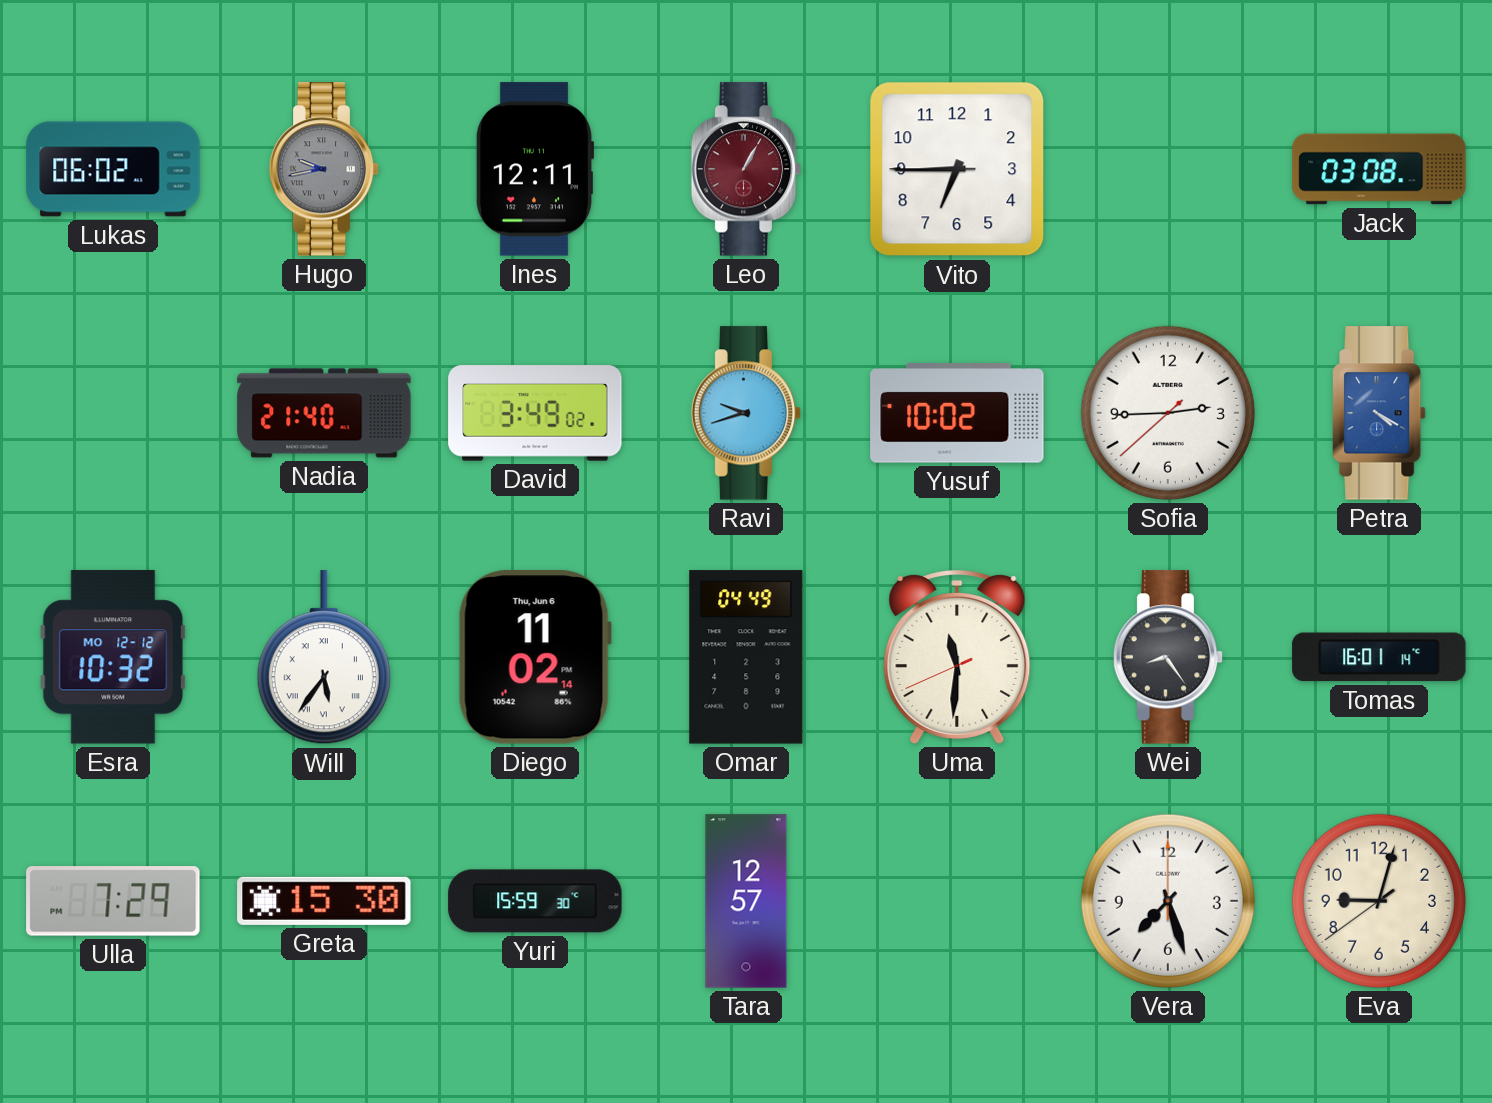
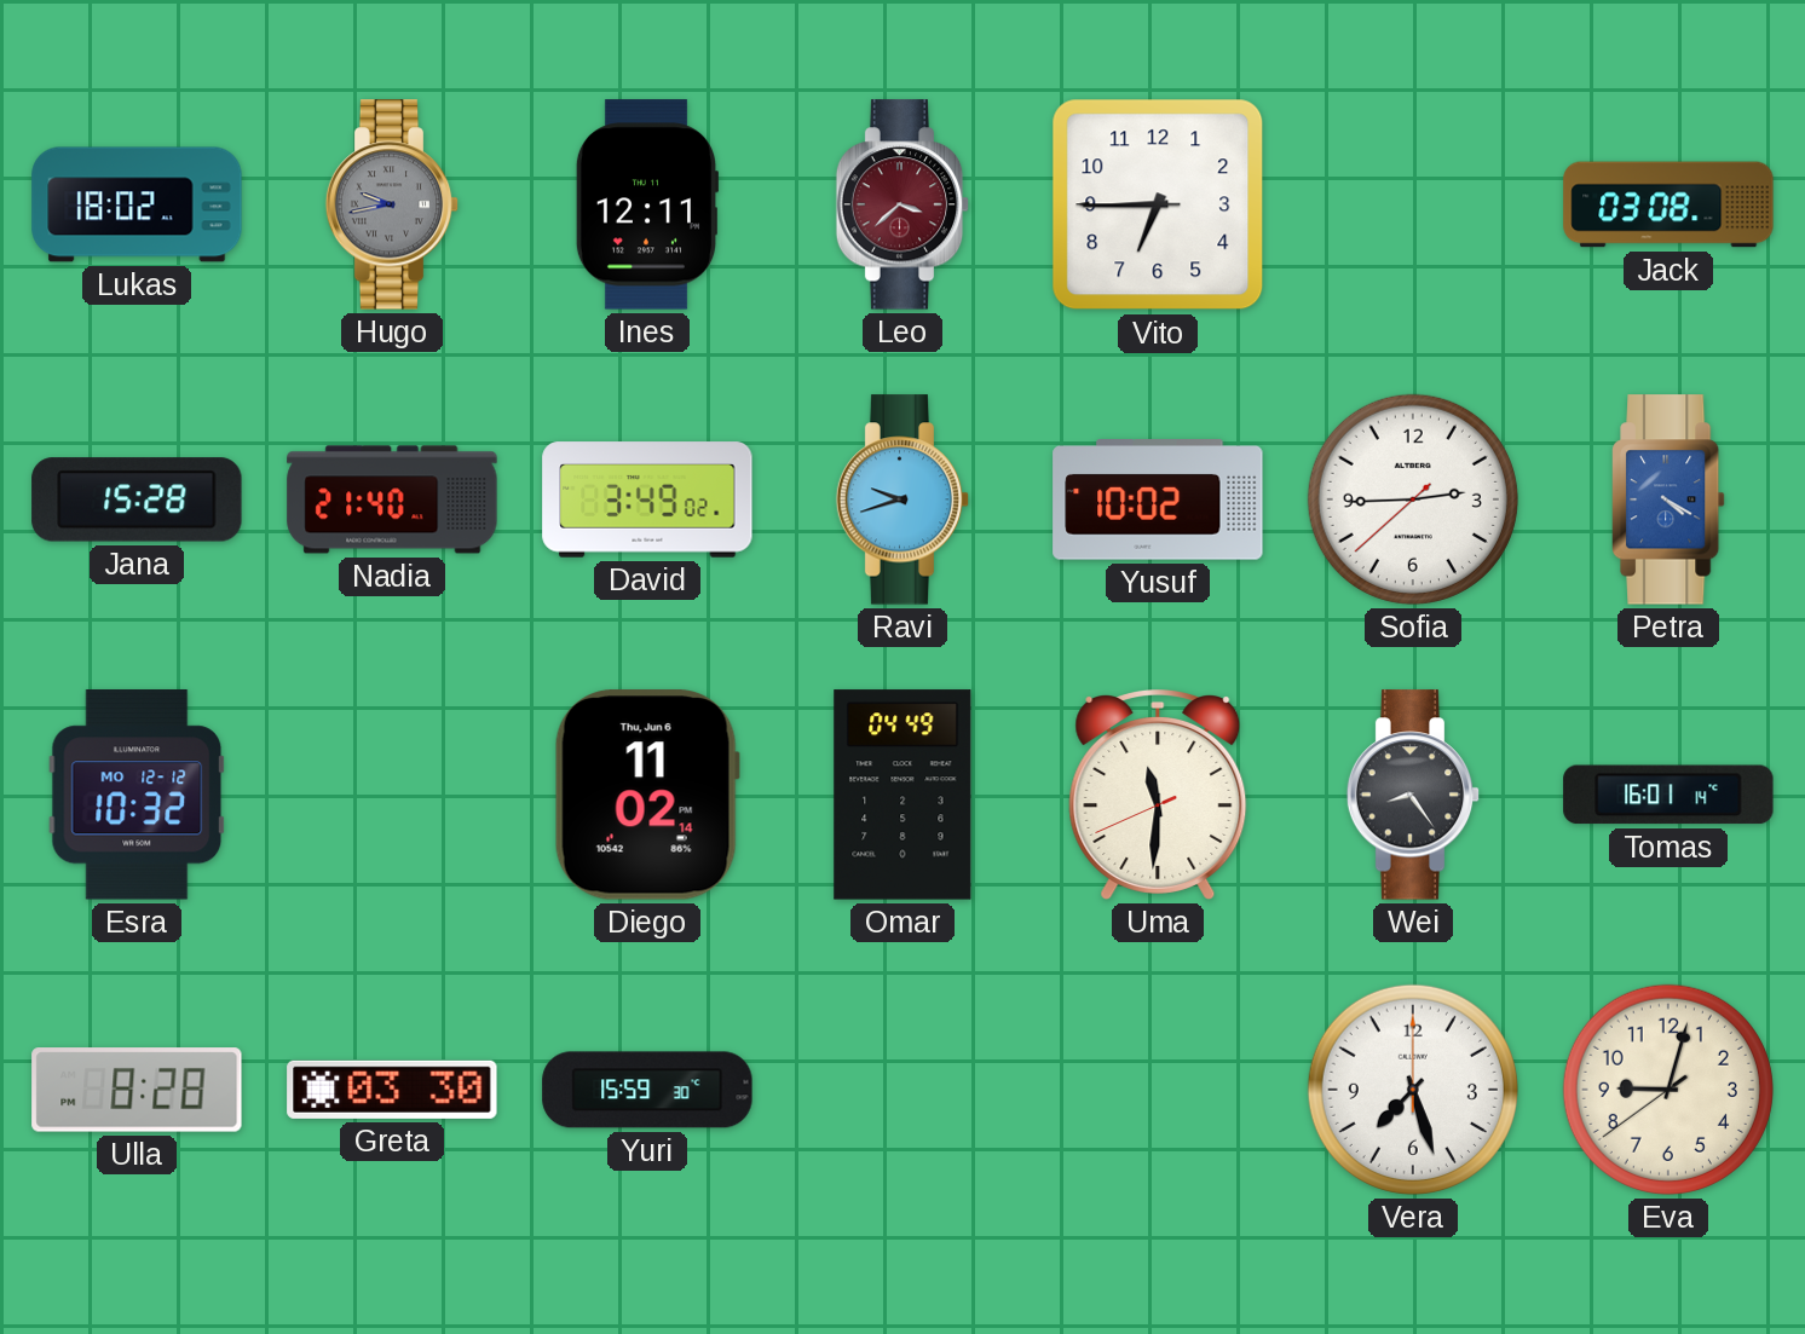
Lukas: 06:02 -> 18:02
Leo: 1:05 -> 3:38
Jana: none -> 15:28
Will: 5:36 -> none
Ulla: 7:29 -> 8:28
Greta: 15:30 -> 03:30
Tara: 12:57 -> none
